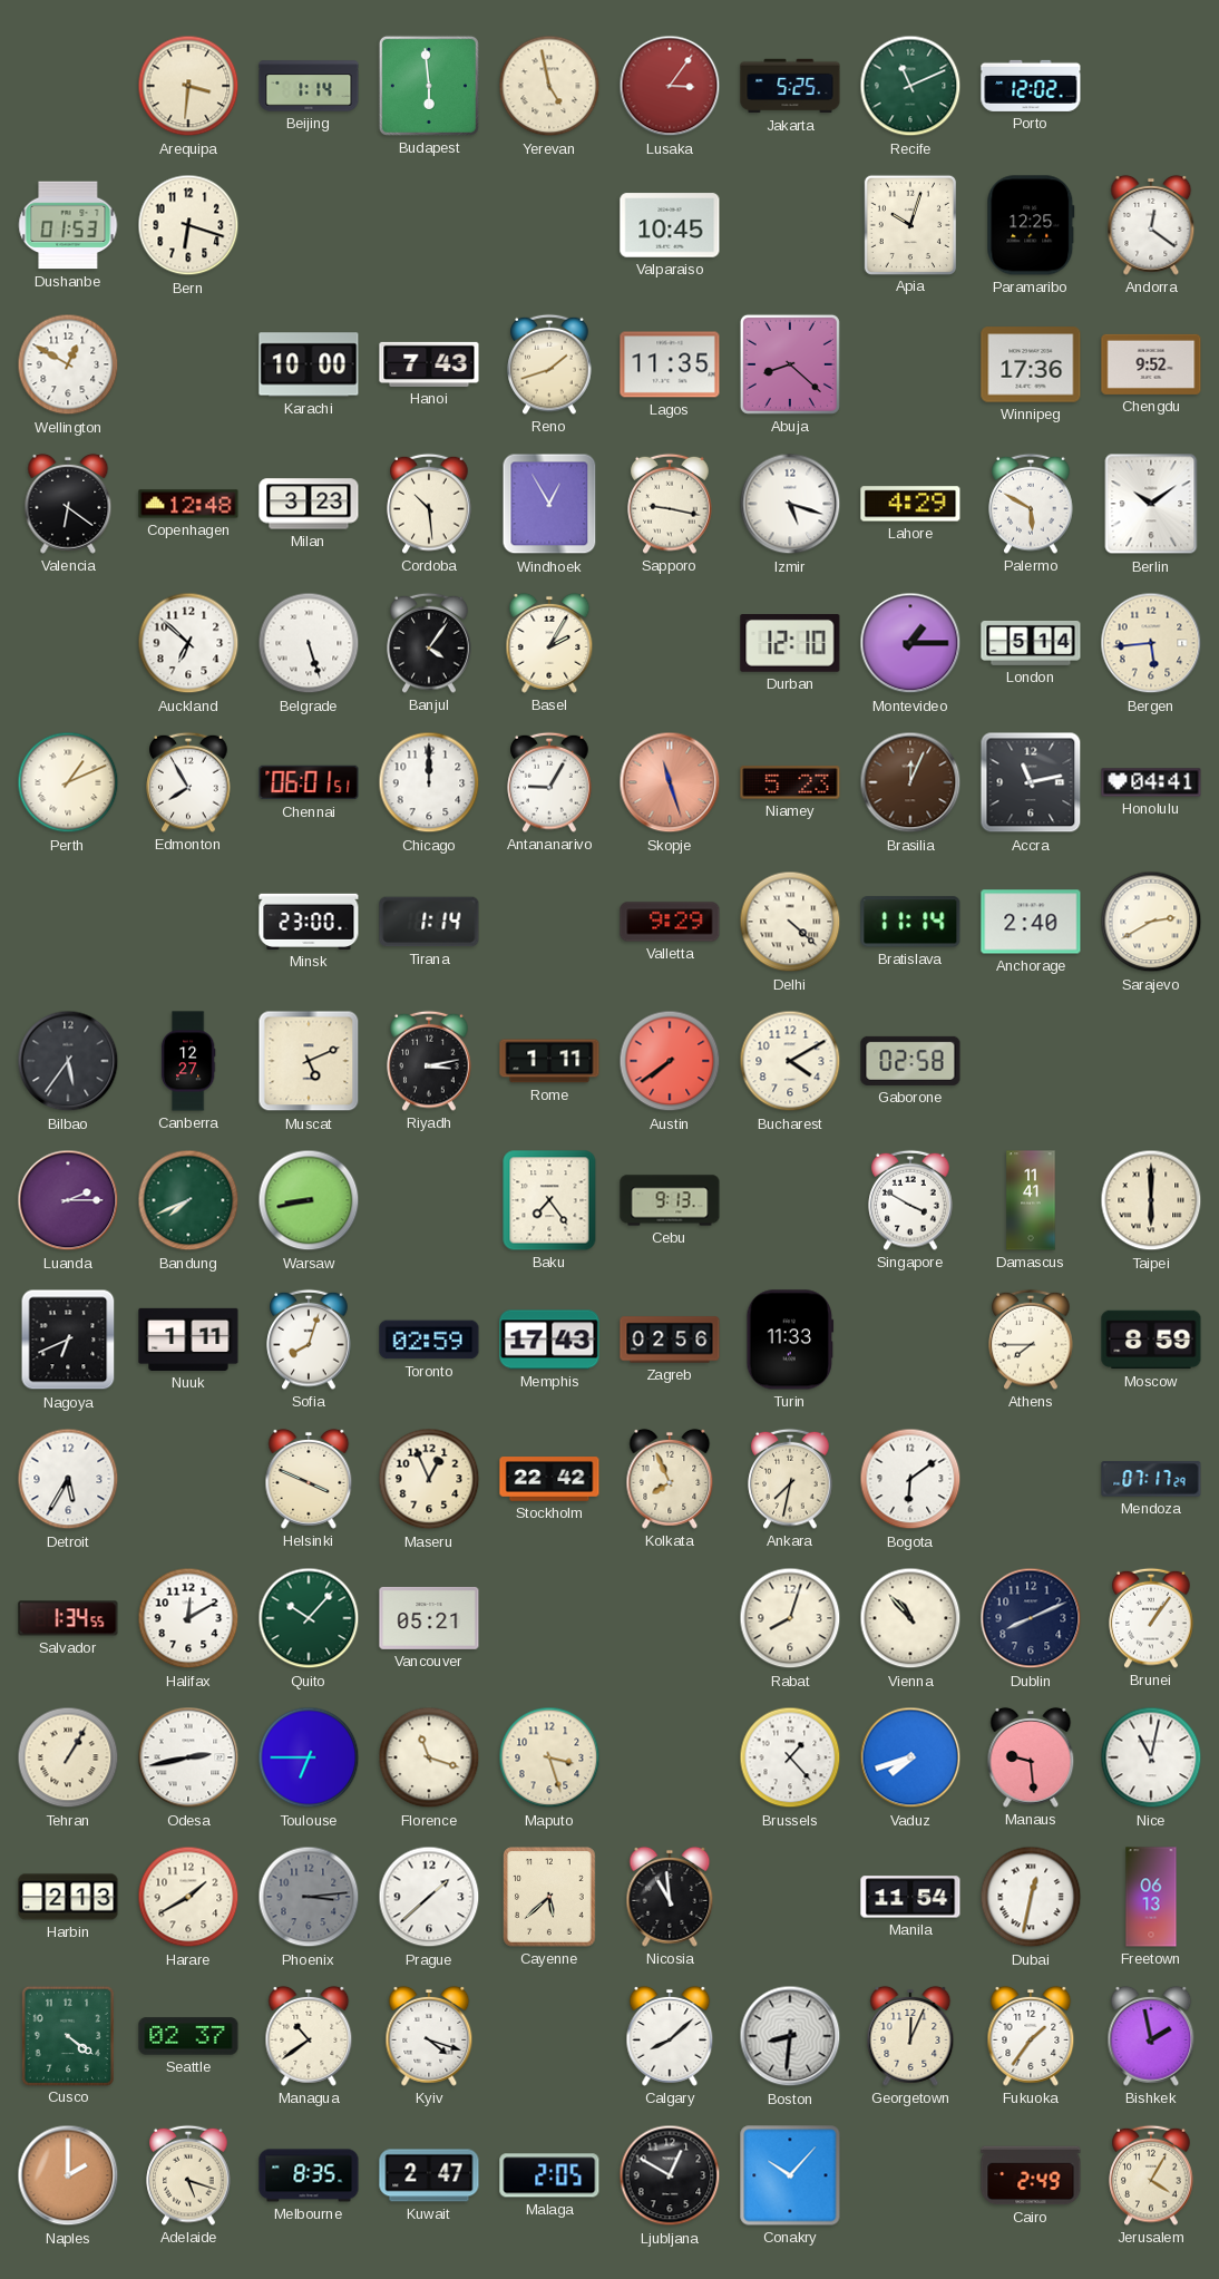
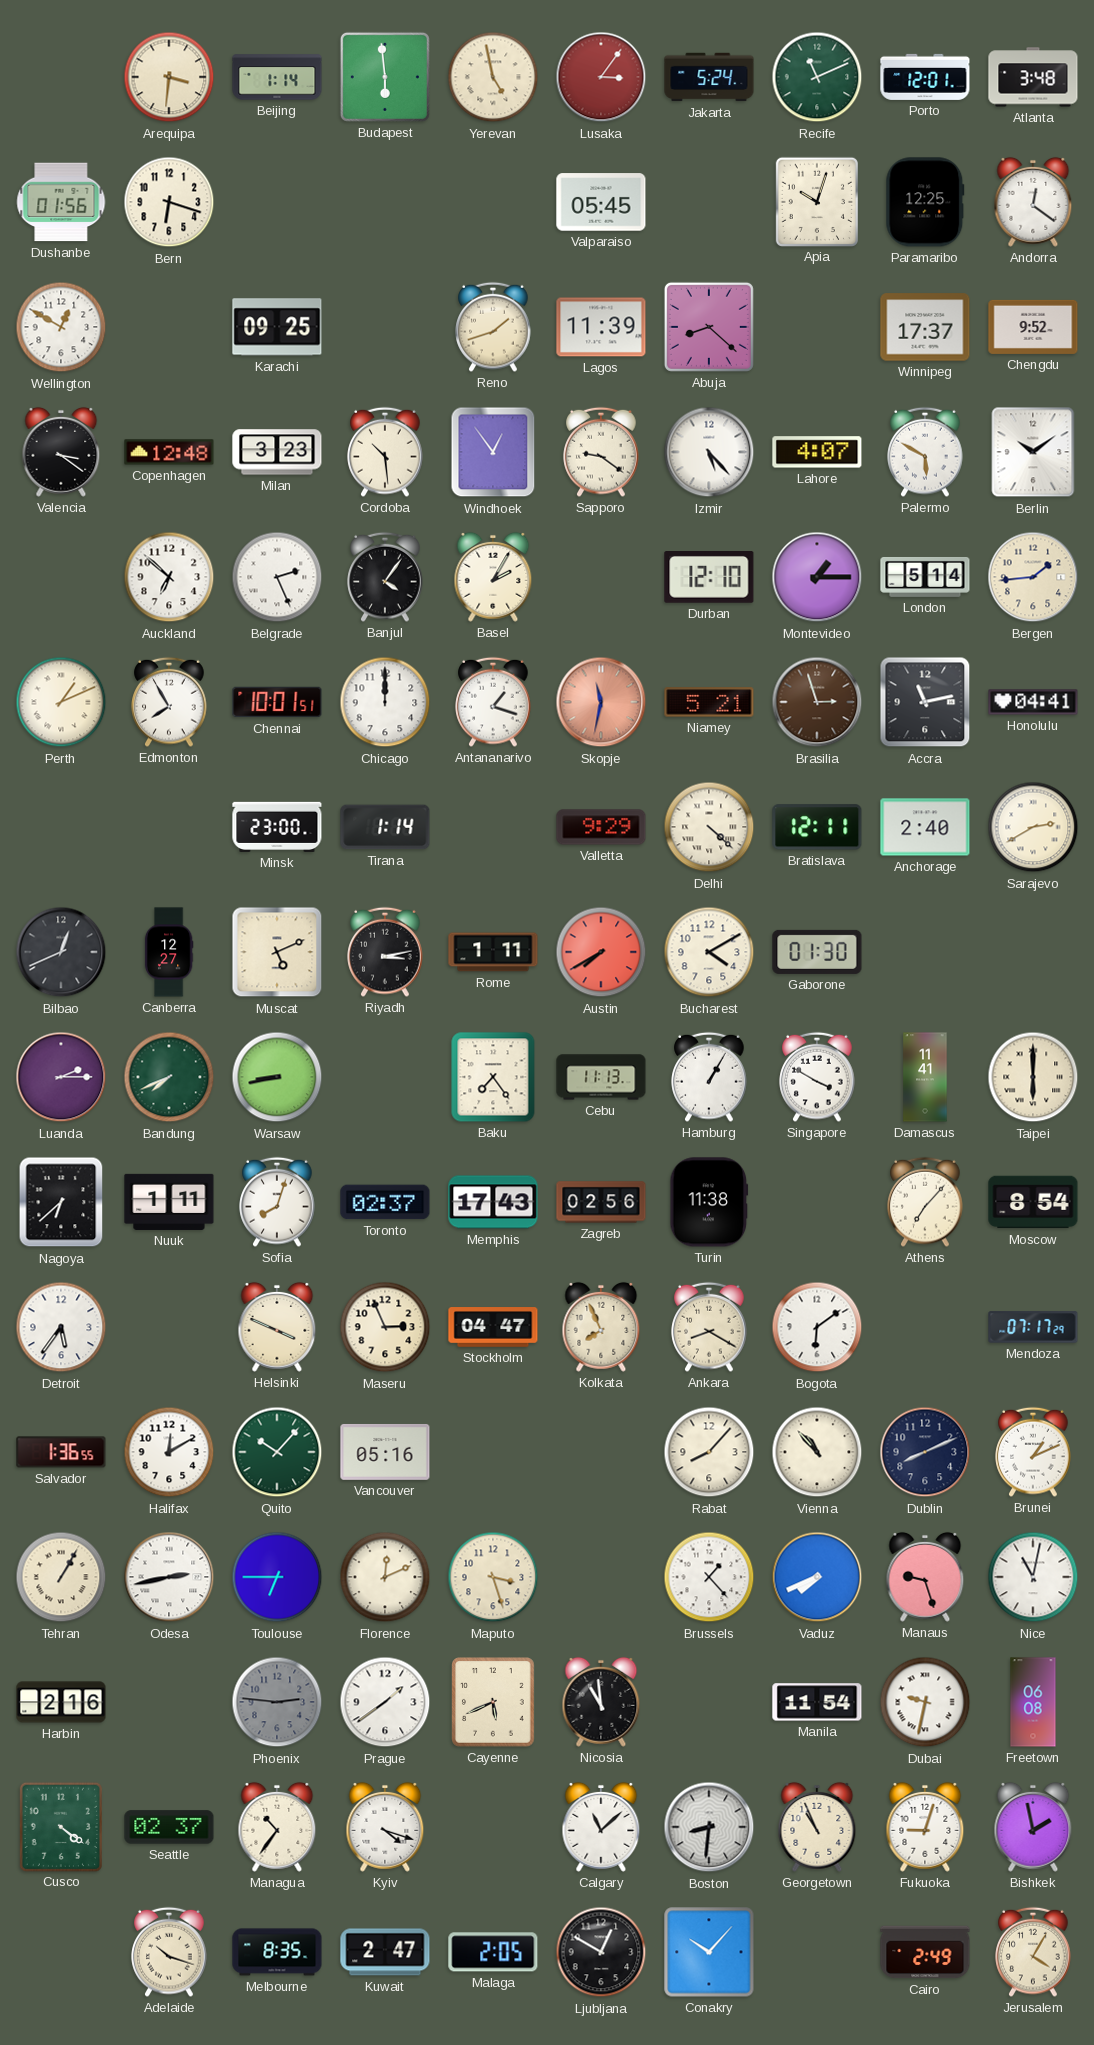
Jakarta: 5:25 -> 5:24
Porto: 12:02 -> 12:01
Atlanta: none -> 3:48
Dushanbe: 01:53 -> 01:56
Valparaiso: 10:45 -> 05:45
Karachi: 10:00 -> 09:25
Hanoi: 7:43 -> none
Lagos: 11:35 -> 11:39
Winnipeg: 17:36 -> 17:37
Valencia: 6:21 -> 3:21
Windhoek: 12:55 -> 12:54
Sapporo: 9:17 -> 9:21
Izmir: 5:18 -> 5:23
Lahore: 4:29 -> 4:07
Belgrade: 5:27 -> 2:26
Bergen: 5:44 -> 1:44
Chennai: 06:01 -> 10:01
Antananarivo: 9:05 -> 1:18
Skopje: 11:27 -> 11:32
Niamey: 5:23 -> 5:21
Brasilia: 12:04 -> 2:57
Bratislava: 11:14 -> 12:11
Bilbao: 5:36 -> 12:41
Austin: 7:39 -> 7:40
Gaborone: 02:58 -> 01:30
Cebu: 9:13 -> 11:13
Hamburg: none -> 1:05
Nagoya: 6:41 -> 6:38
Toronto: 02:59 -> 02:37
Turin: 11:33 -> 11:38
Athens: 7:45 -> 7:07
Moscow: 8:59 -> 8:54
Detroit: 5:35 -> 5:36
Maseru: 12:56 -> 2:56
Stockholm: 22:42 -> 04:47
Ankara: 7:32 -> 8:20
Salvador: 1:34 -> 1:36
Vancouver: 05:21 -> 05:16
Rabat: 8:03 -> 8:07
Brunei: 1:06 -> 1:11
Florence: 11:18 -> 12:11
Vaduz: 7:42 -> 7:41
Manaus: 9:29 -> 9:27
Harbin: 2:13 -> 2:16
Harare: 1:40 -> none
Phoenix: 3:14 -> 2:46
Prague: 1:38 -> 1:39
Cayenne: 5:38 -> 5:41
Dubai: 12:32 -> 9:32
Freetown: 06:13 -> 06:08
Managua: 10:39 -> 10:36
Calgary: 8:08 -> 11:08
Georgetown: 12:04 -> 10:56
Fukuoka: 1:36 -> 9:03
Naples: 2:00 -> none
Adelaide: 5:18 -> 10:18
